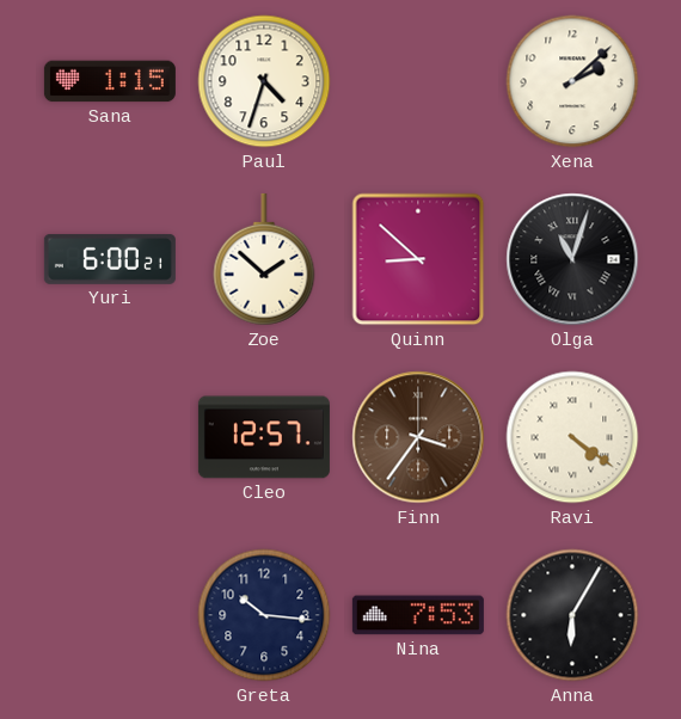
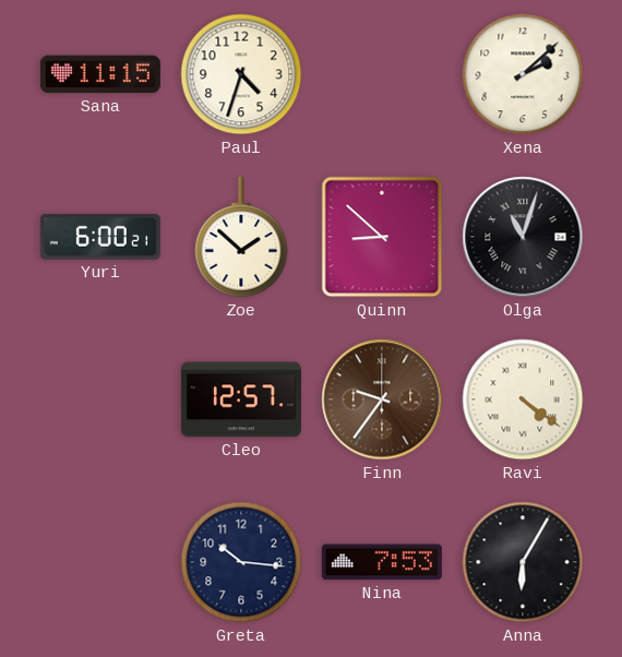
Sana: 1:15 -> 11:15
Finn: 3:36 -> 9:36
